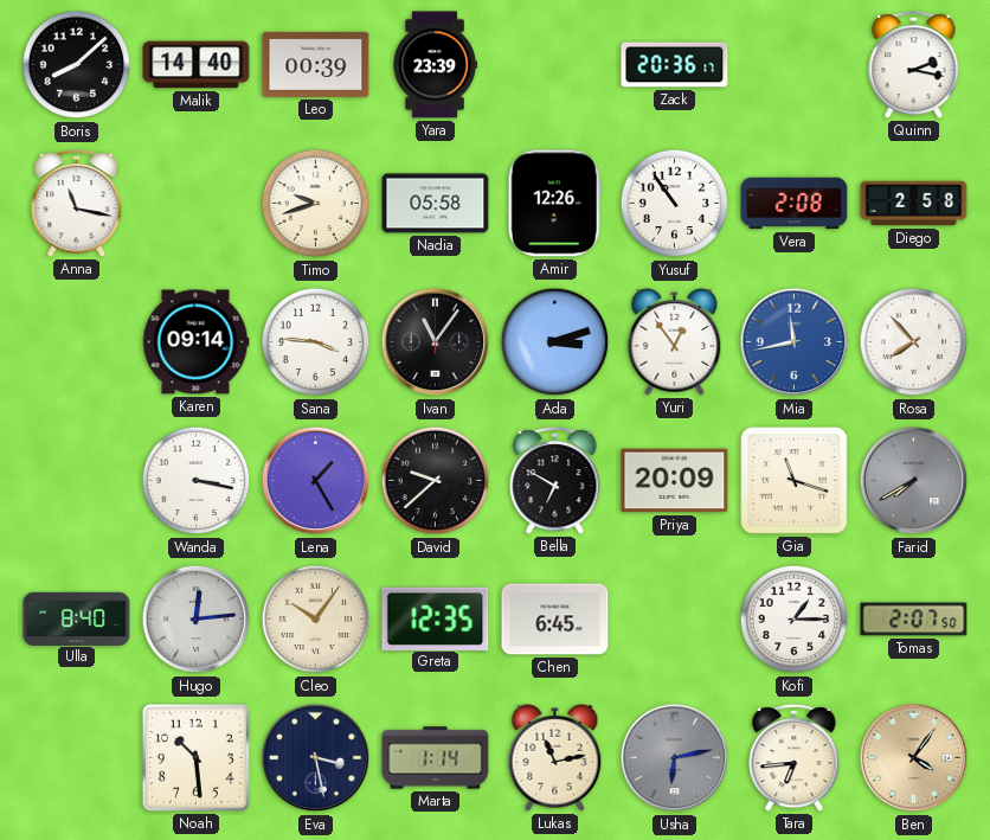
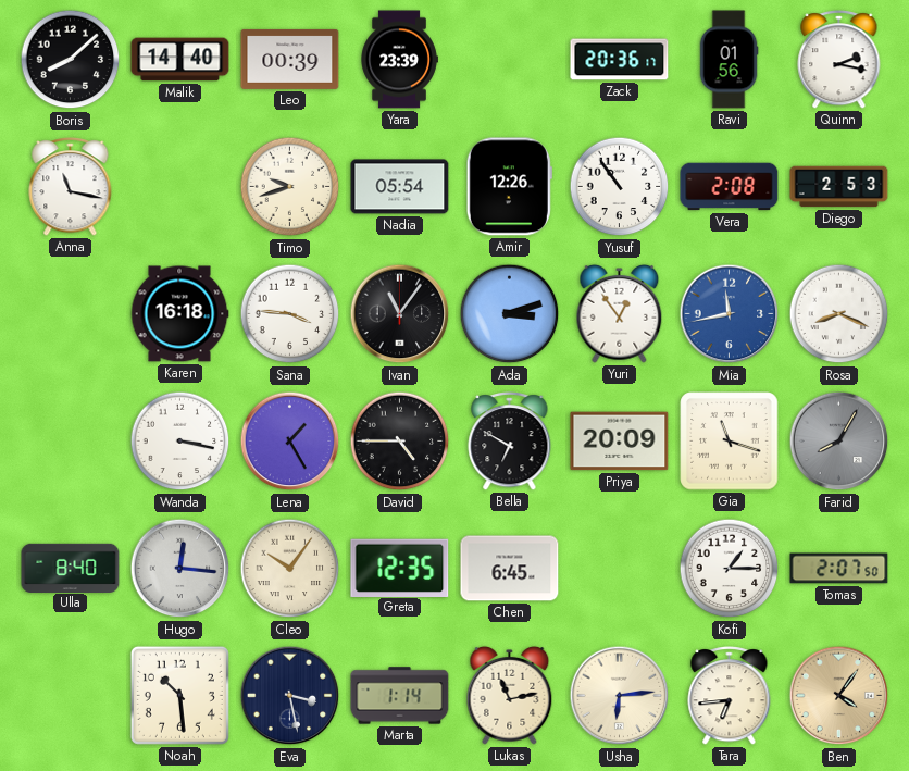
Ravi: none -> 01:56
Nadia: 05:58 -> 05:54
Diego: 2:58 -> 2:53
Karen: 09:14 -> 16:18
Rosa: 7:53 -> 8:19
David: 9:38 -> 4:45
Farid: 7:40 -> 8:05
Hugo: 12:14 -> 12:16
Usha: 6:13 -> 6:14
Usha dial: grey -> cream
